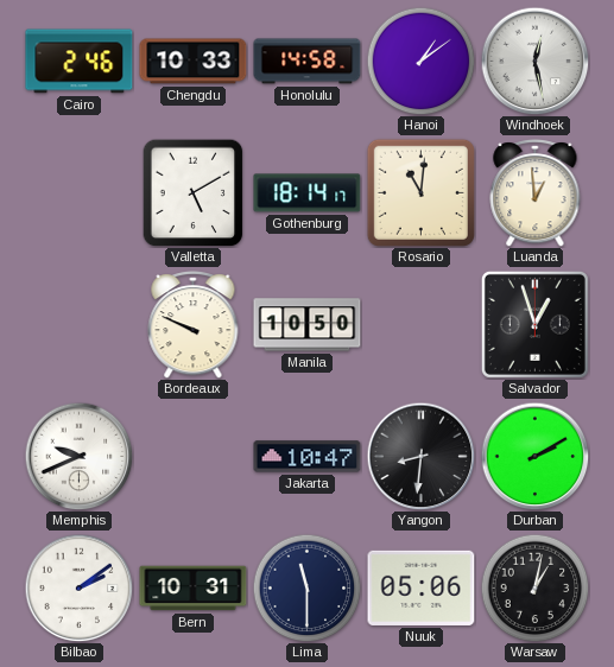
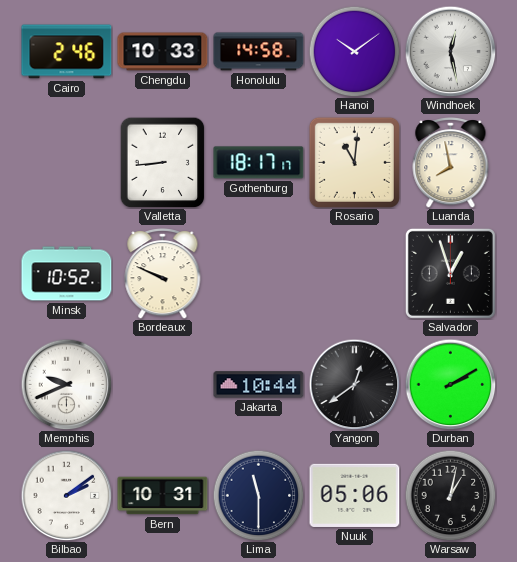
Hanoi: 1:09 -> 10:09
Valletta: 5:10 -> 8:44
Gothenburg: 18:14 -> 18:17
Luanda: 12:59 -> 7:58
Minsk: none -> 10:52
Manila: 10:50 -> none
Jakarta: 10:47 -> 10:44
Yangon: 8:31 -> 12:39
